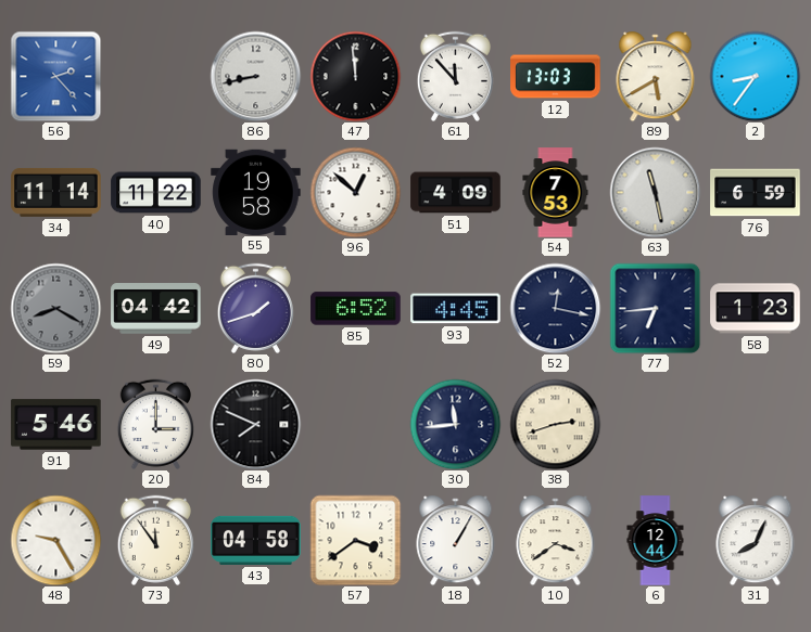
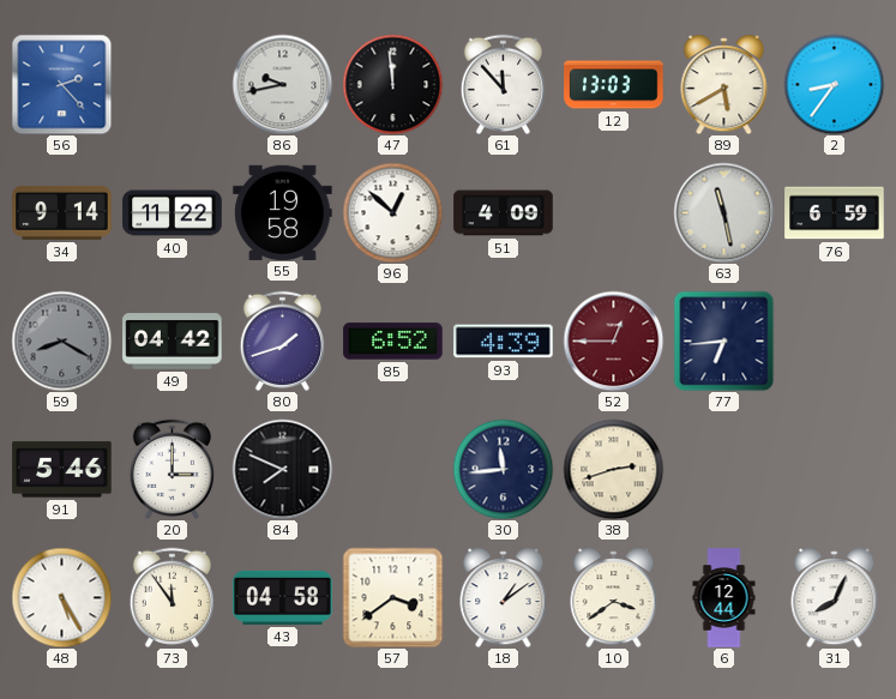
86: 8:43 -> 9:43
34: 11:14 -> 9:14
54: 7:53 -> none
93: 4:45 -> 4:39
52: 12:17 -> 12:45
52 dial: navy -> burgundy
58: 1:23 -> none
48: 9:25 -> 5:25
18: 1:05 -> 1:09
